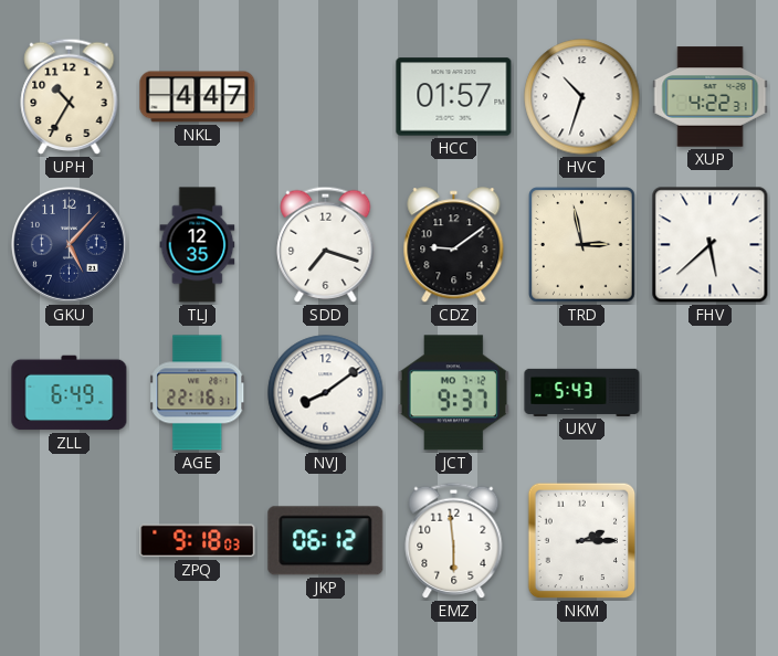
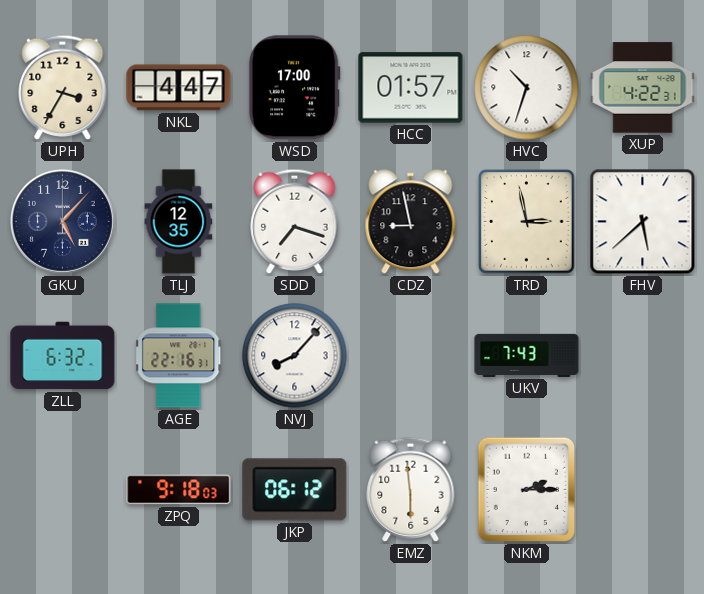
UPH: 10:35 -> 3:35
WSD: none -> 17:00
CDZ: 9:09 -> 8:58
ZLL: 6:49 -> 6:32
NVJ: 8:09 -> 8:07
JCT: 9:37 -> none
UKV: 5:43 -> 7:43
